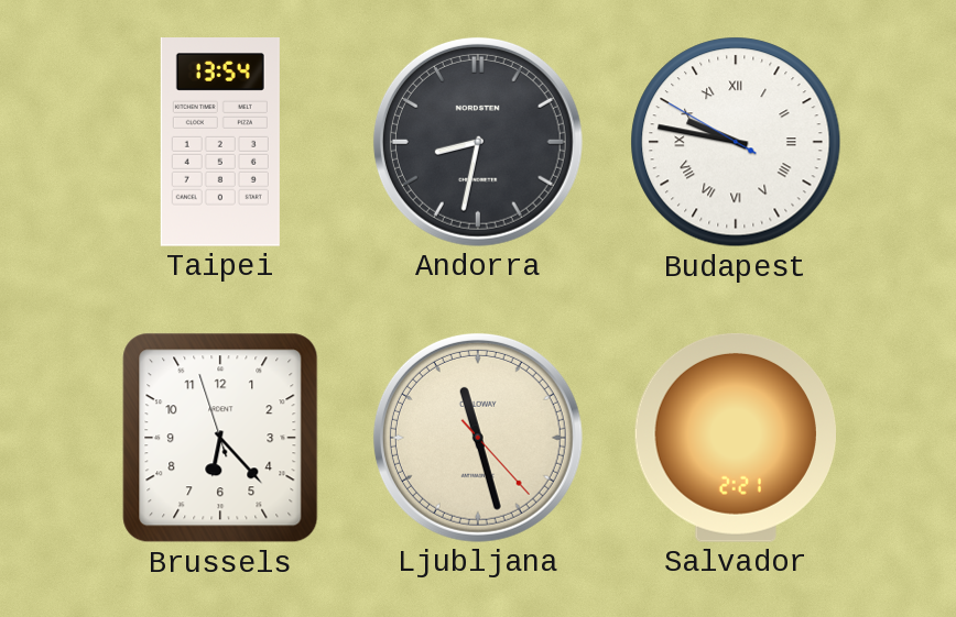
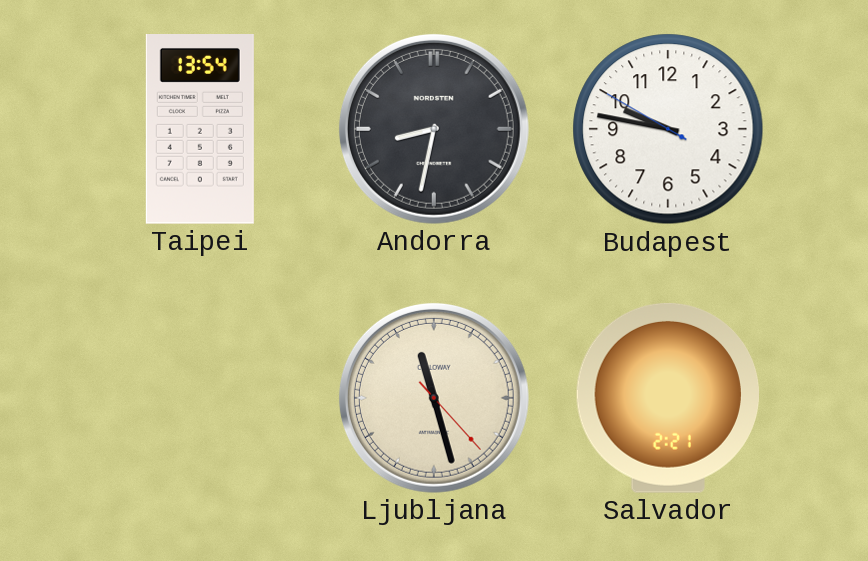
Budapest numerals: Roman -> Arabic
Brussels: 6:22 -> none
